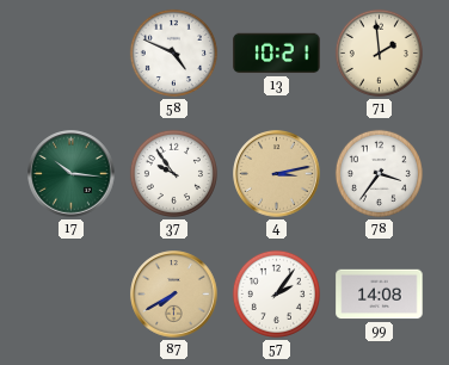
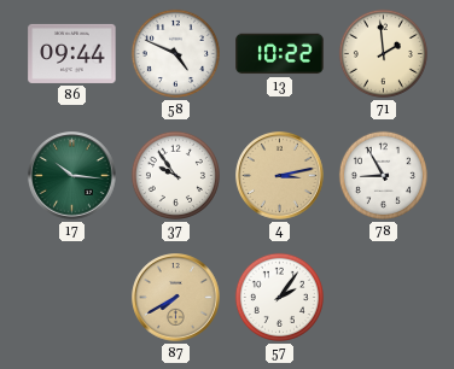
86: none -> 09:44
13: 10:21 -> 10:22
78: 3:36 -> 8:55
99: 14:08 -> none
